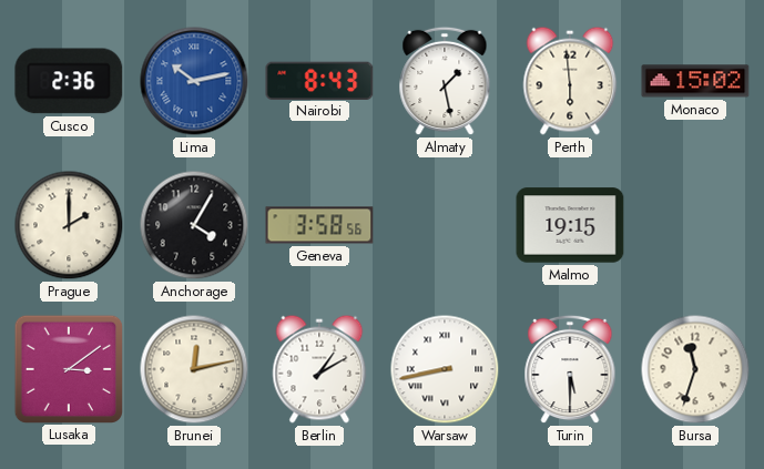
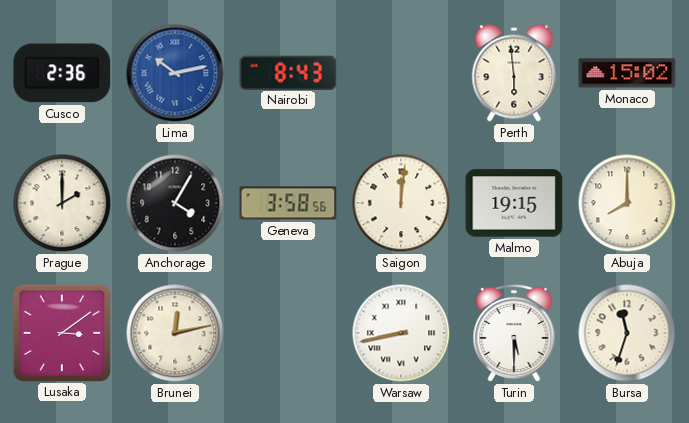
Almaty: 1:28 -> none
Saigon: none -> 12:01
Abuja: none -> 8:00
Berlin: 1:10 -> none
